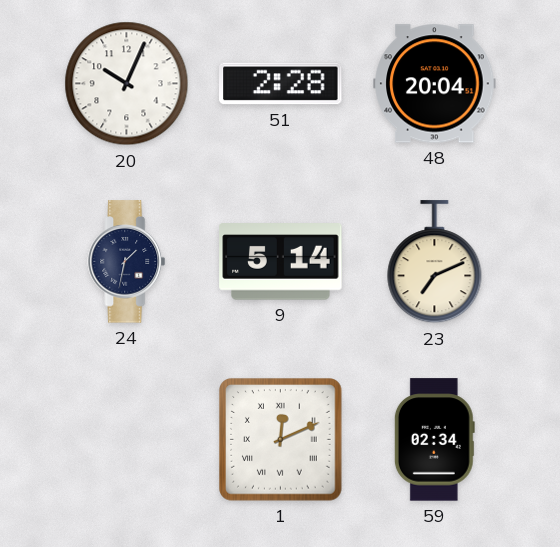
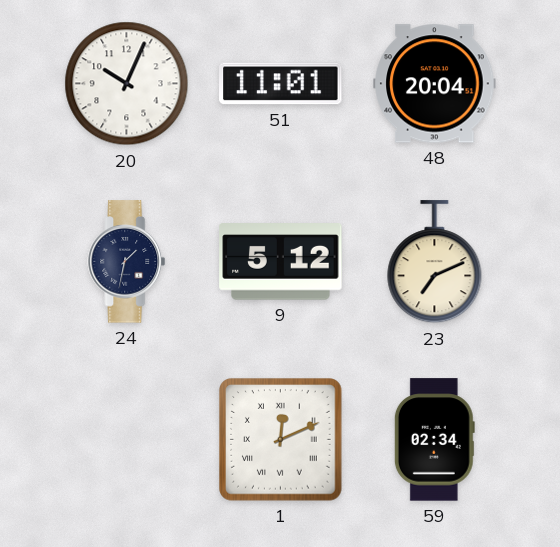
51: 2:28 -> 11:01
9: 5:14 -> 5:12
